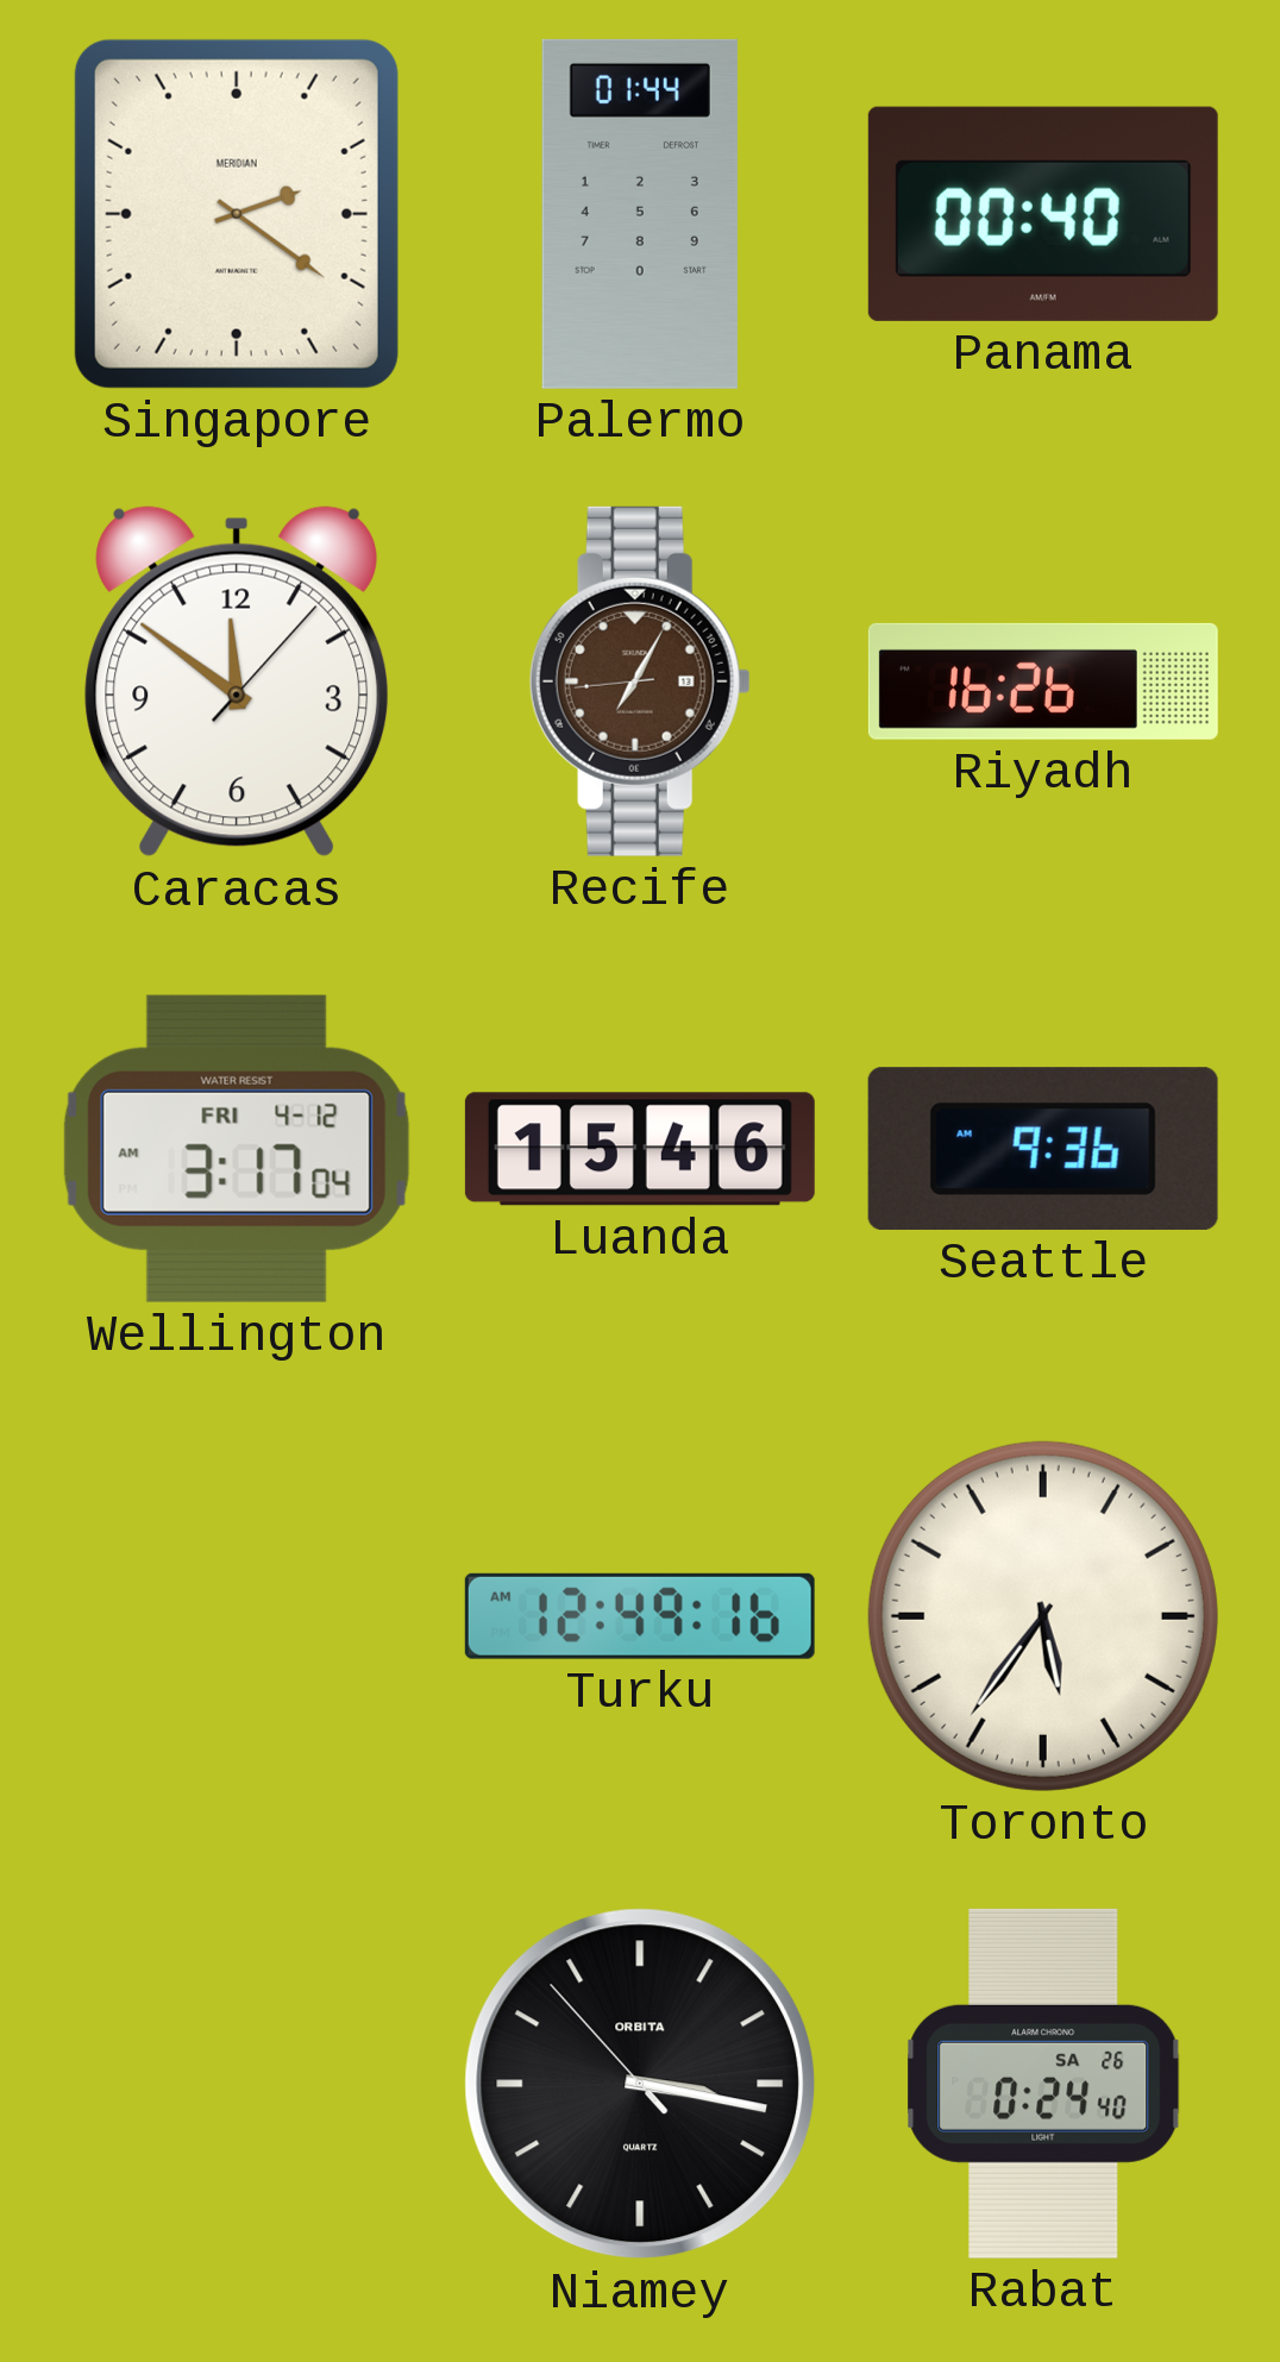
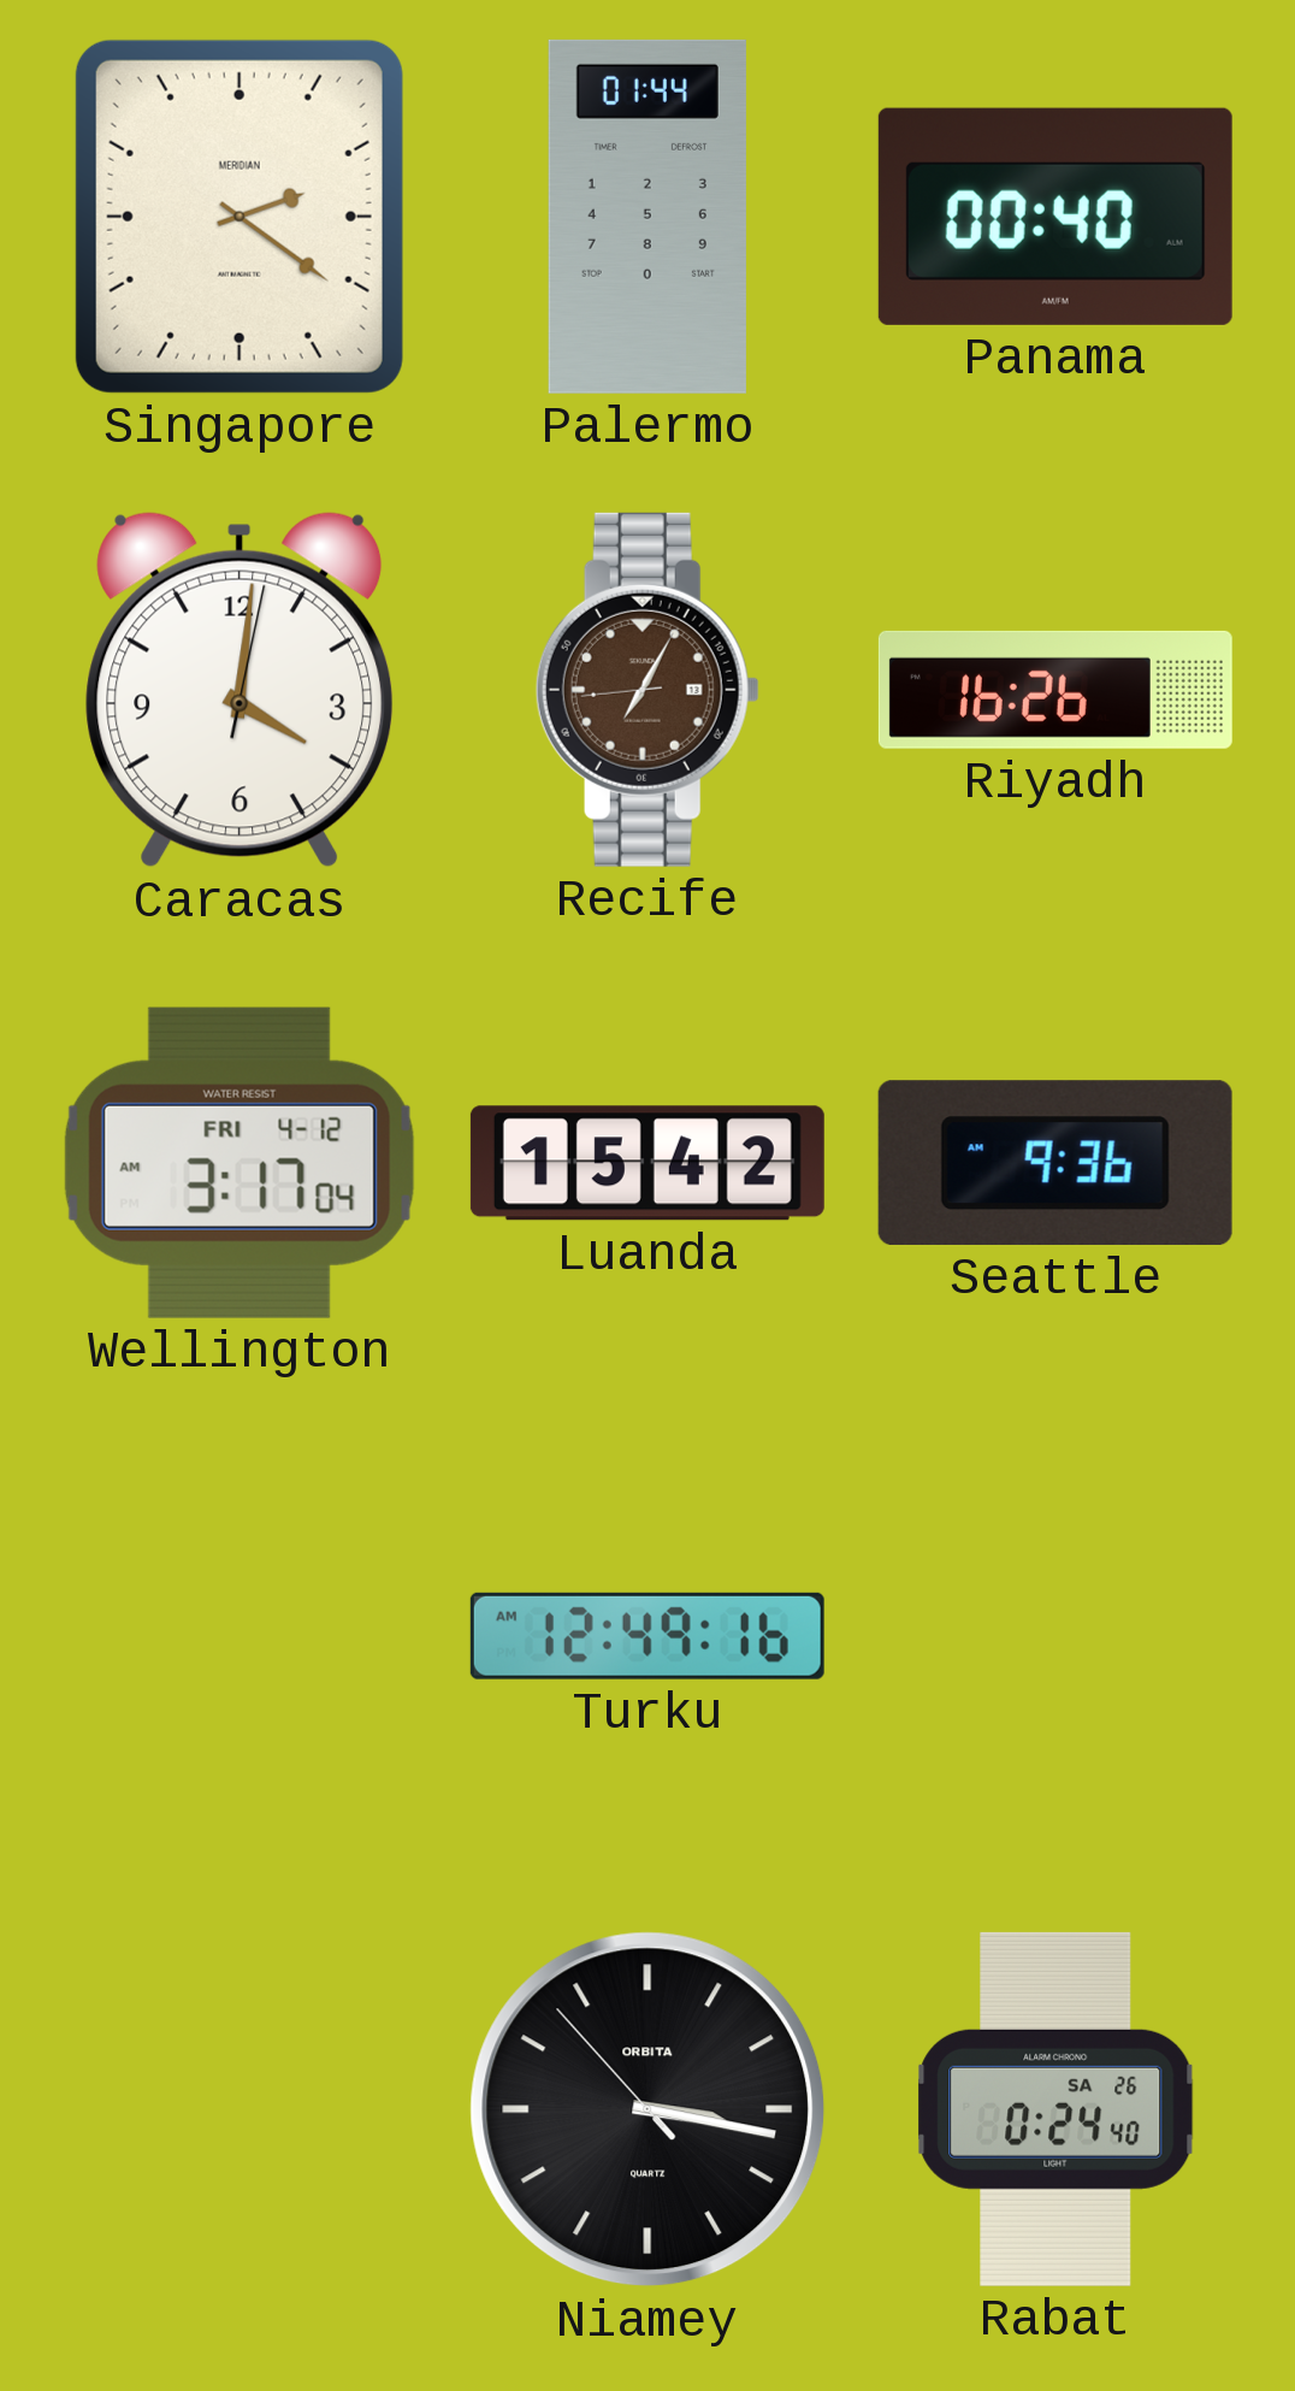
Caracas: 11:51 -> 4:01
Luanda: 15:46 -> 15:42
Toronto: 5:36 -> none
